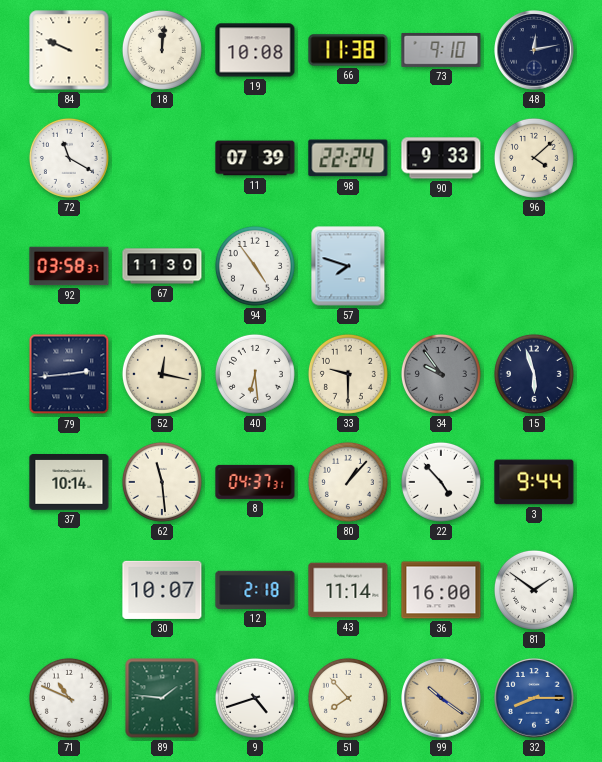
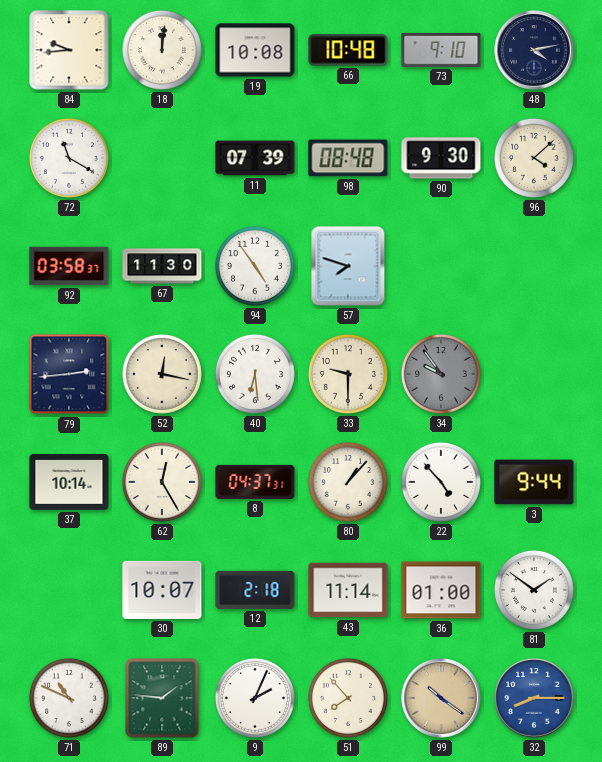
84: 9:49 -> 9:44
66: 11:38 -> 10:48
48: 12:13 -> 4:13
98: 22:24 -> 08:48
90: 9:33 -> 9:30
15: 5:57 -> none
62: 11:29 -> 12:25
36: 16:00 -> 01:00
9: 4:42 -> 2:04
